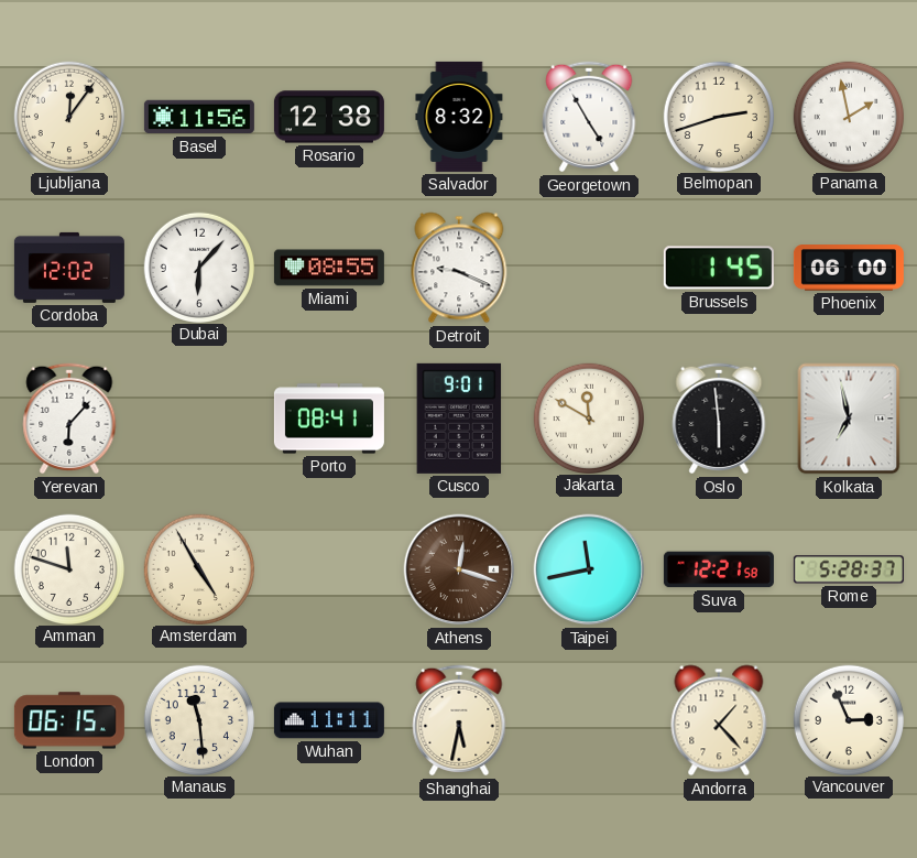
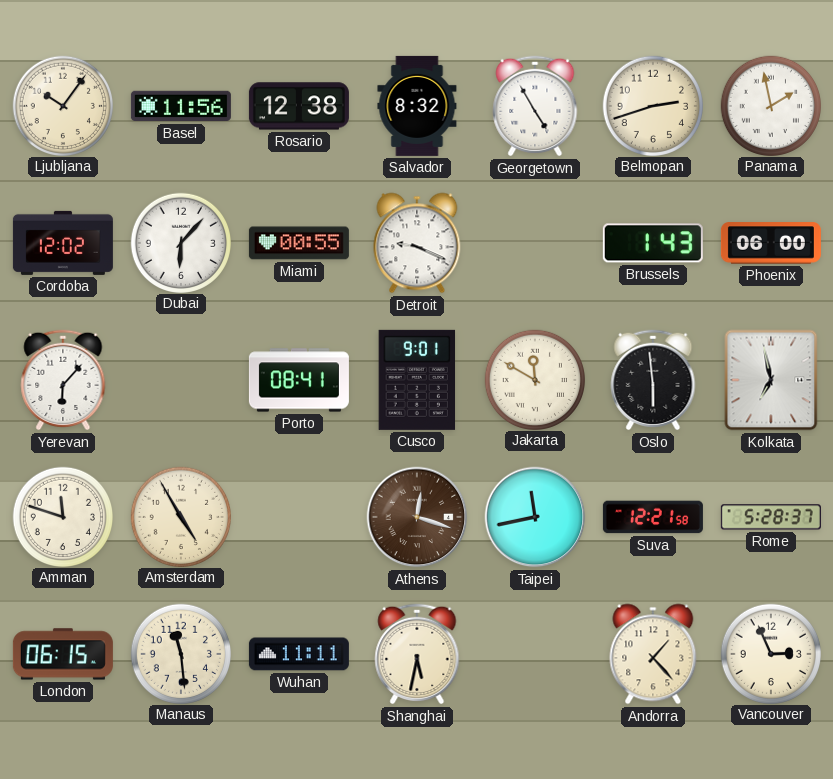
Ljubljana: 12:06 -> 10:06
Miami: 08:55 -> 00:55
Brussels: 1:45 -> 1:43
